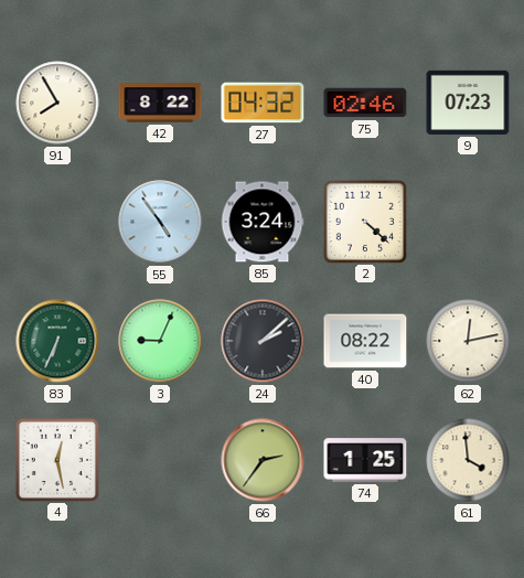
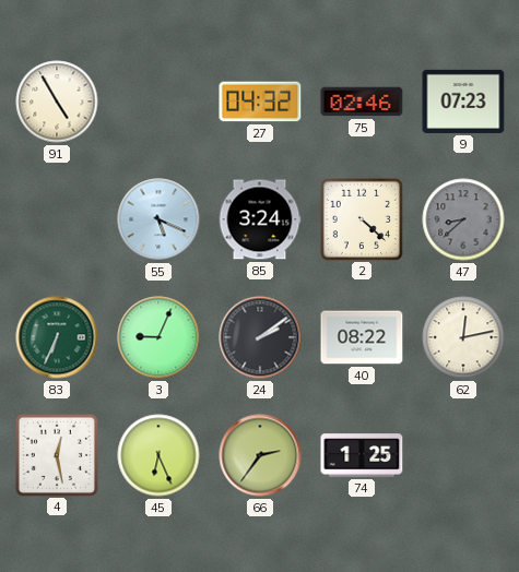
91: 7:55 -> 4:55
42: 8:22 -> none
55: 4:54 -> 5:19
47: none -> 8:38
24: 2:08 -> 2:09
45: none -> 6:26
61: 3:59 -> none
